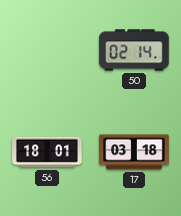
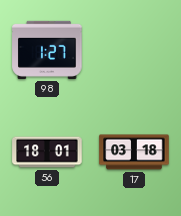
98: none -> 1:27
50: 02:14 -> none
